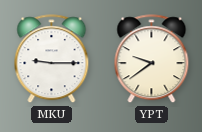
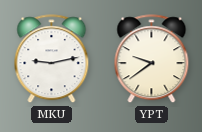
MKU: 9:15 -> 9:13
